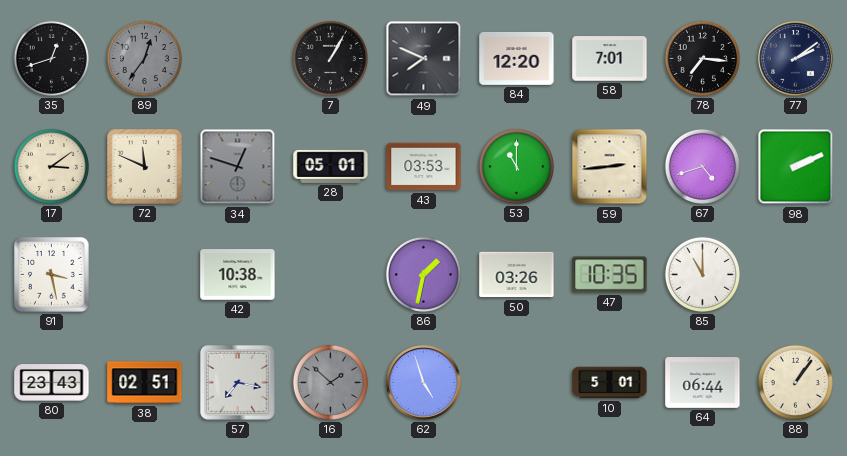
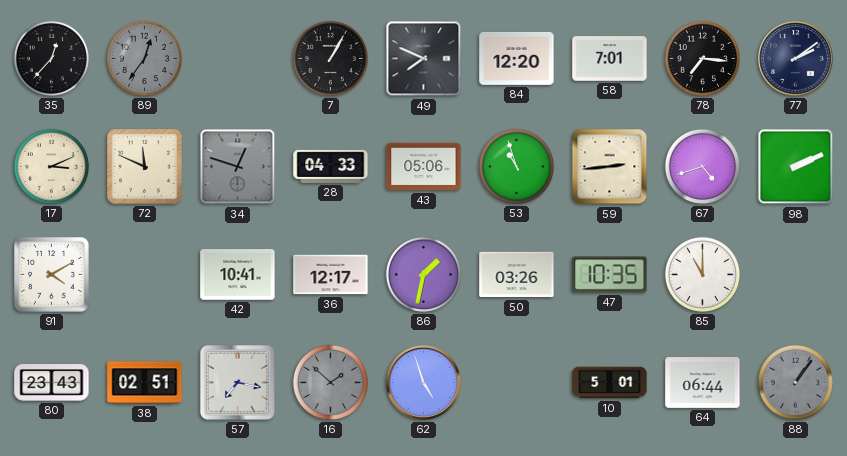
35: 12:42 -> 12:37
17: 3:09 -> 3:11
28: 05:01 -> 04:33
43: 03:53 -> 05:06
53: 11:00 -> 10:57
91: 3:28 -> 4:10
42: 10:38 -> 10:41
36: none -> 12:17
88 dial: cream -> grey
